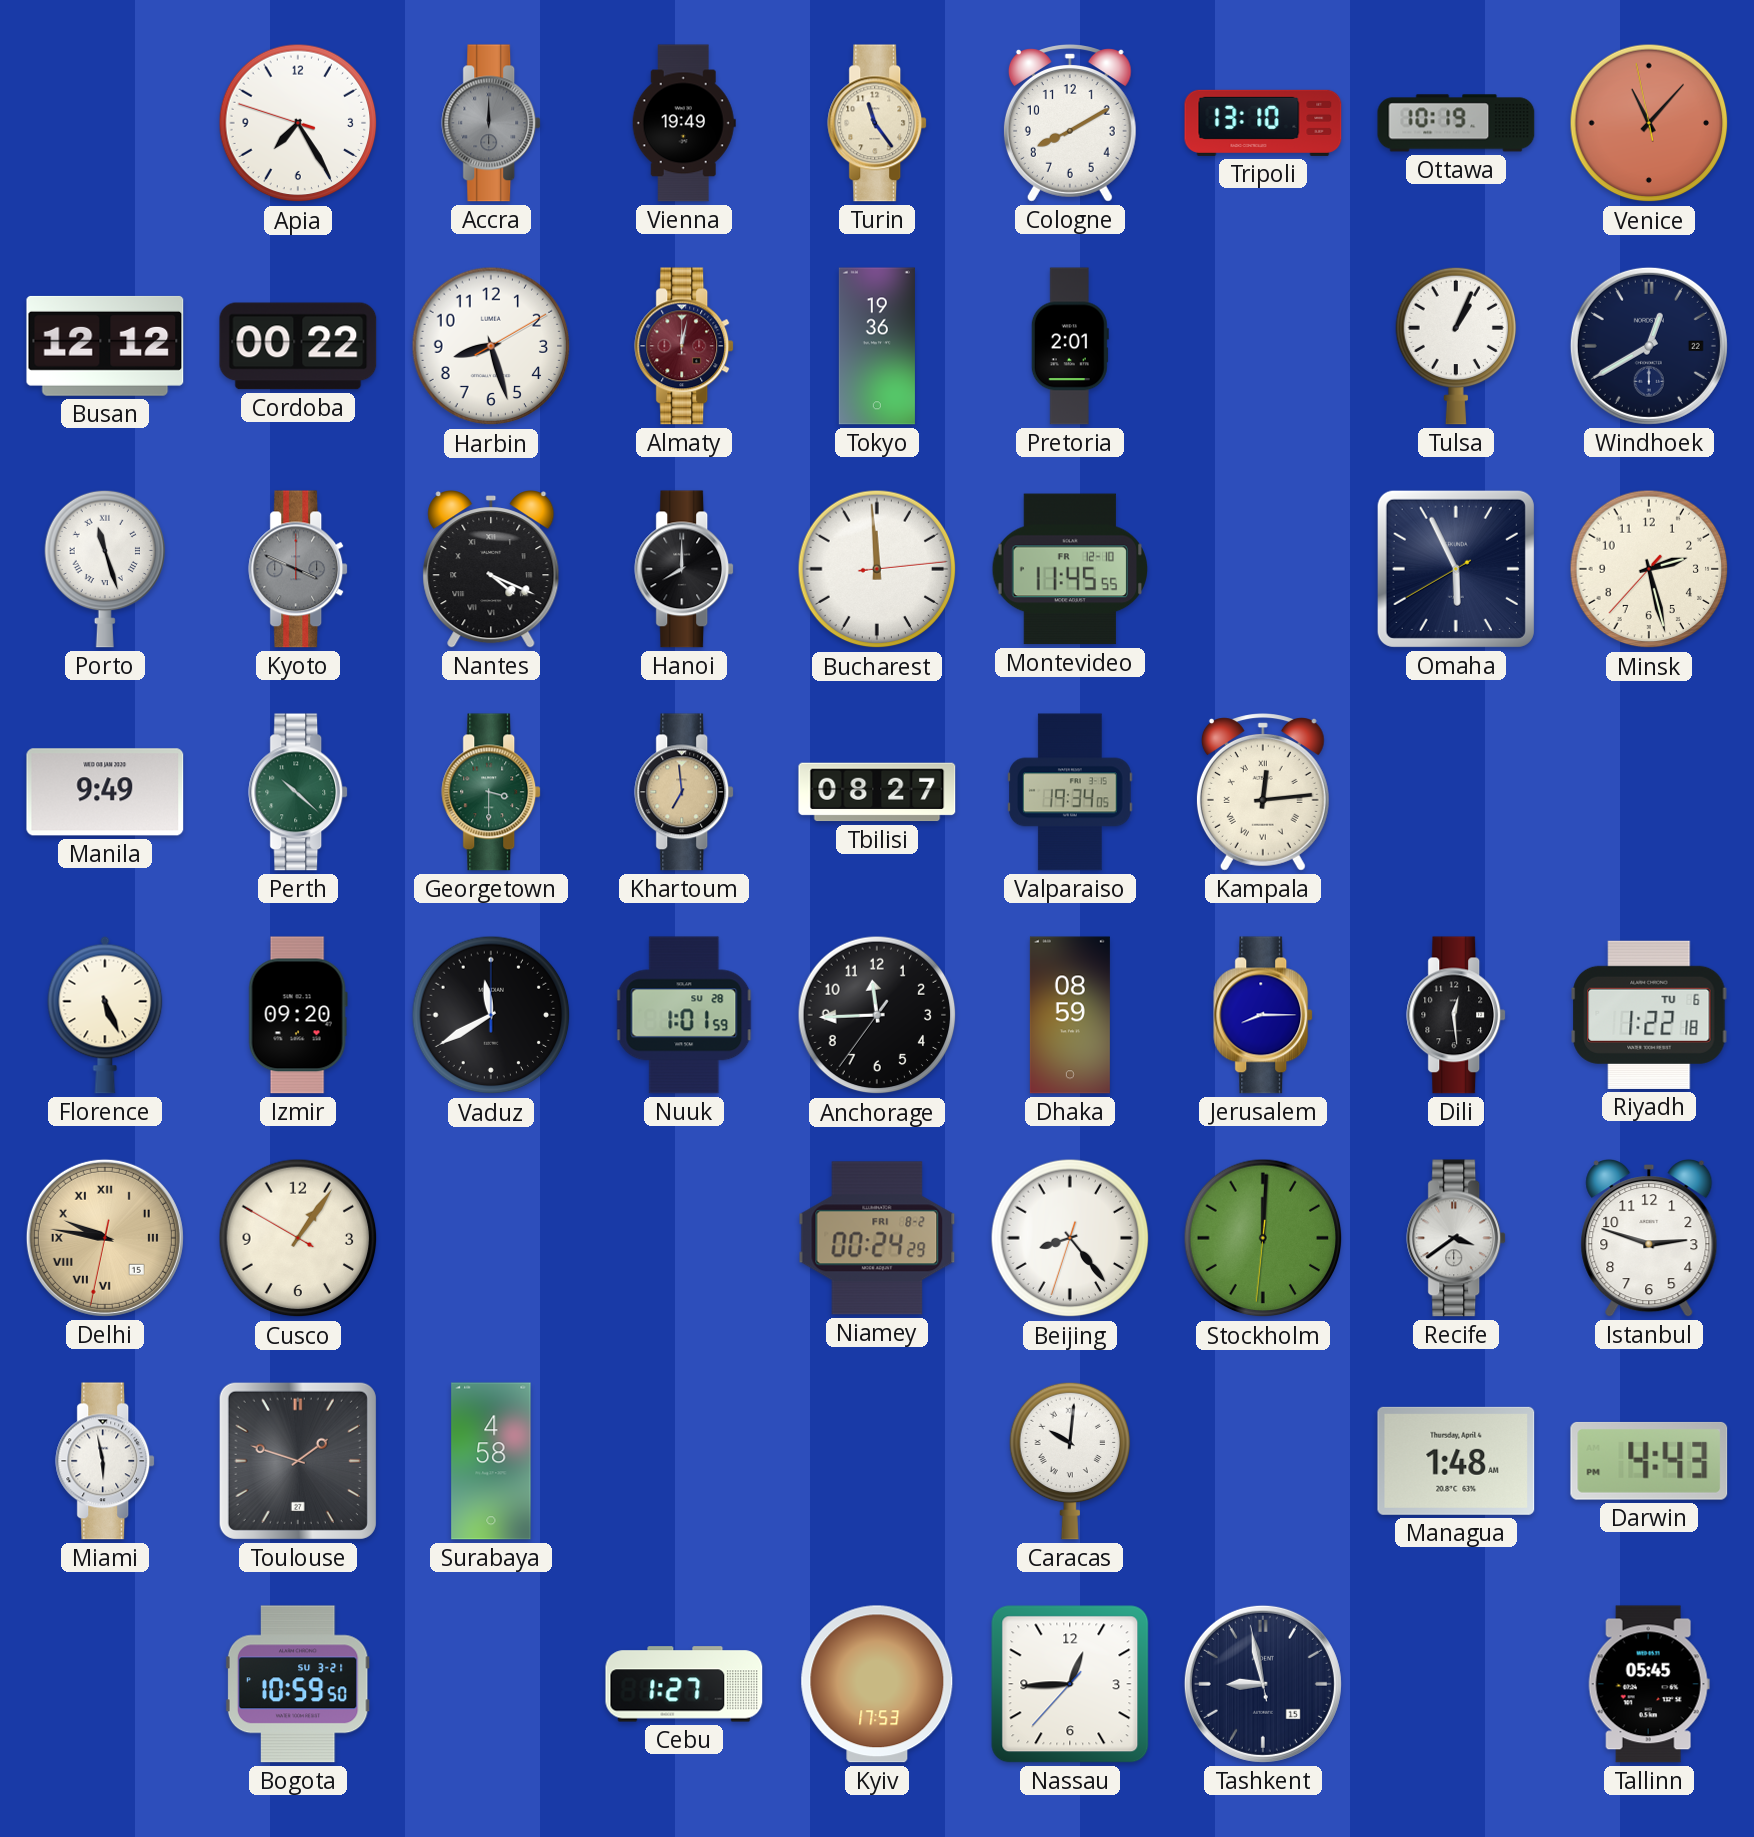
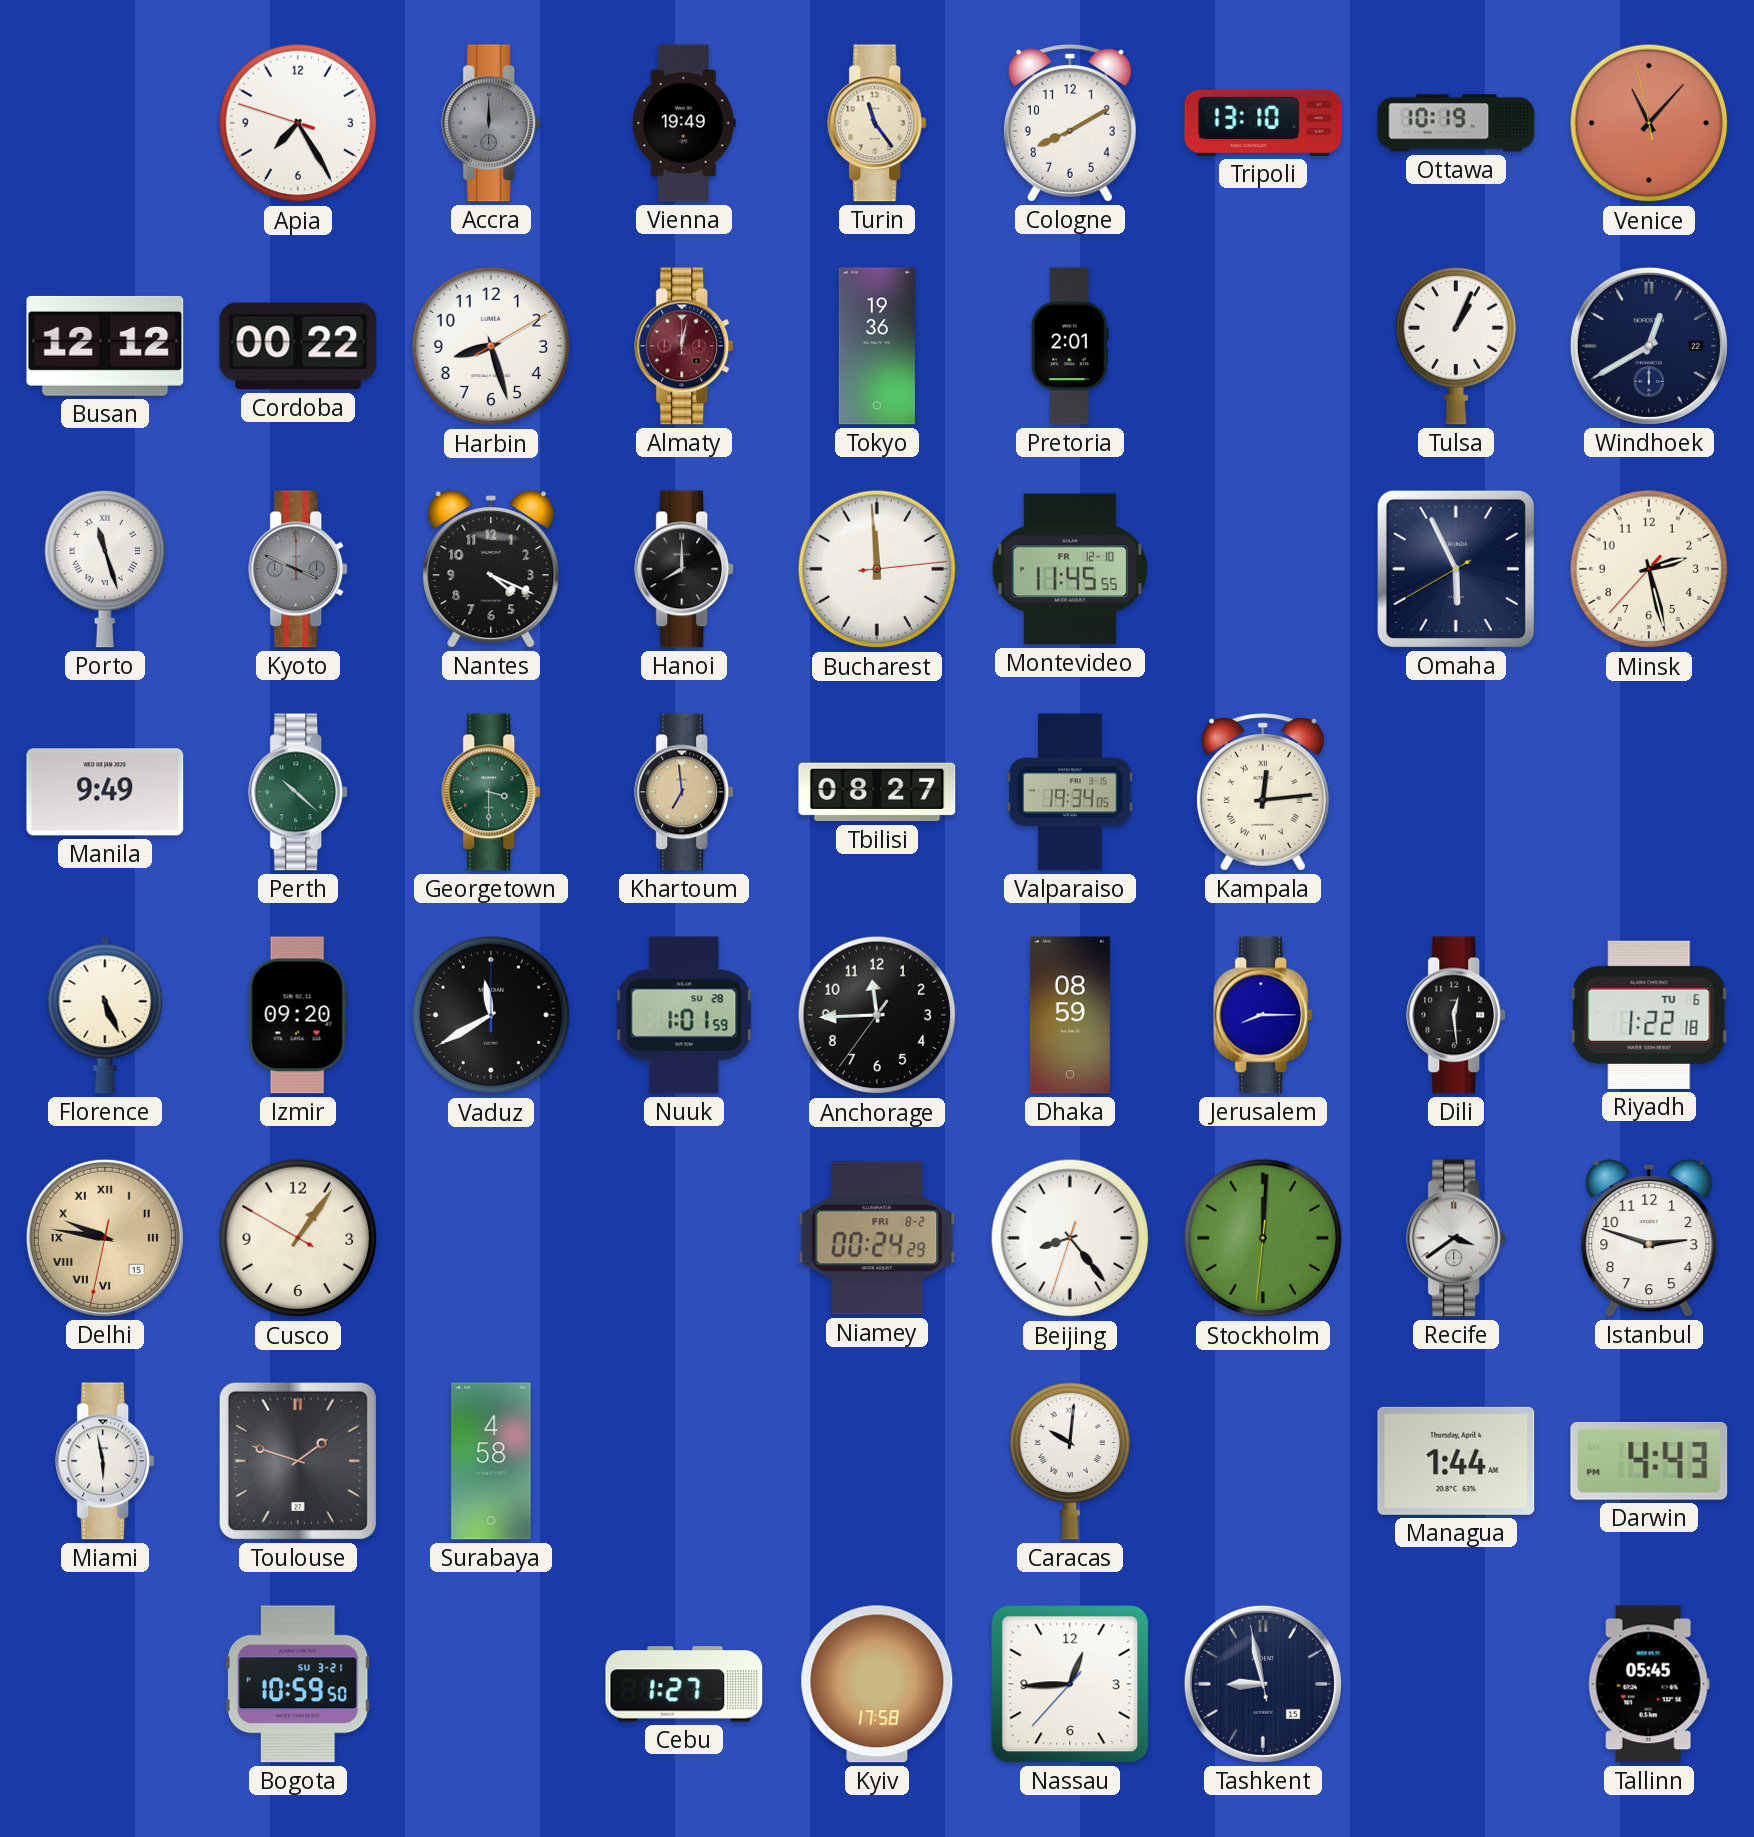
Nantes numerals: Roman -> Arabic
Managua: 1:48 -> 1:44
Kyiv: 17:53 -> 17:58
